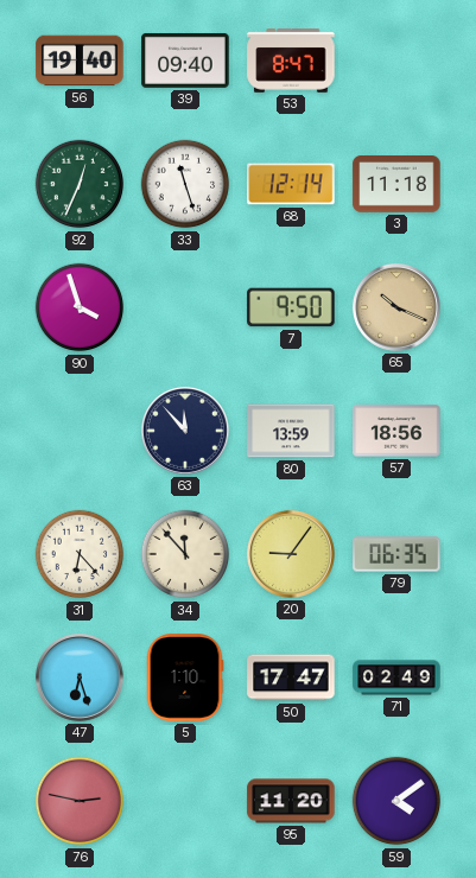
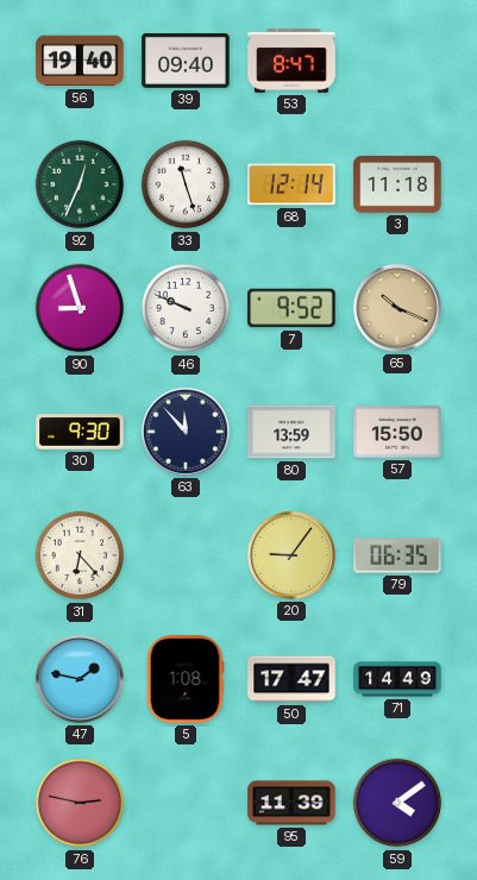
90: 3:57 -> 8:57
46: none -> 9:49
7: 9:50 -> 9:52
30: none -> 9:30
57: 18:56 -> 15:50
34: 11:53 -> none
47: 6:27 -> 1:47
5: 1:10 -> 1:08
71: 02:49 -> 14:49
95: 11:20 -> 11:39
